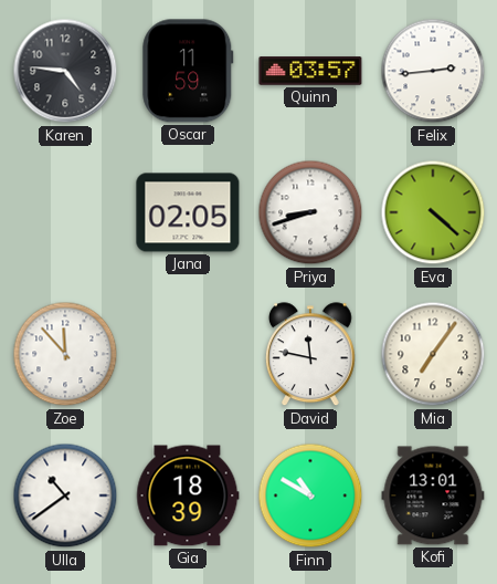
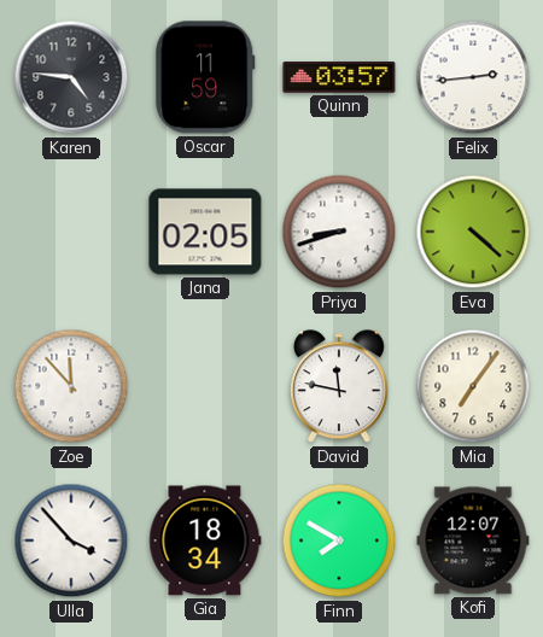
Ulla: 10:39 -> 3:53
Gia: 18:39 -> 18:34
Finn: 10:50 -> 7:50
Kofi: 13:01 -> 12:07
